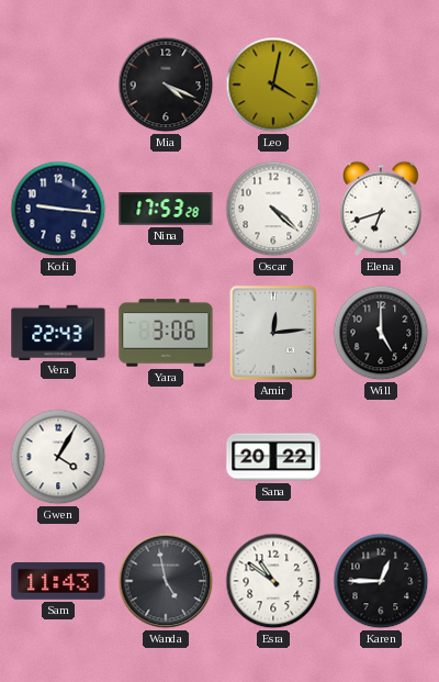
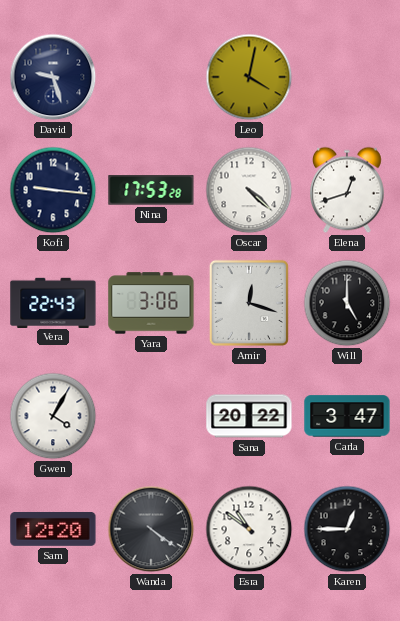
David: none -> 9:27
Mia: 4:19 -> none
Elena: 6:42 -> 12:42
Amir: 12:14 -> 12:18
Carla: none -> 3:47
Sam: 11:43 -> 12:20
Wanda: 4:58 -> 4:21
